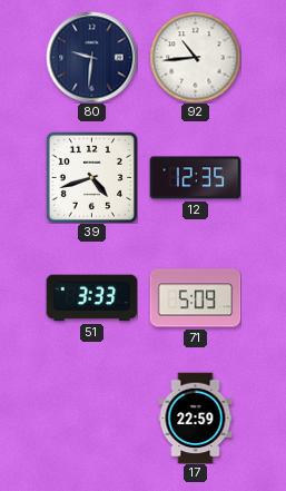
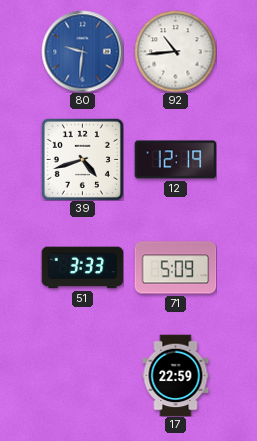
80 dial: navy -> blue
12: 12:35 -> 12:19
